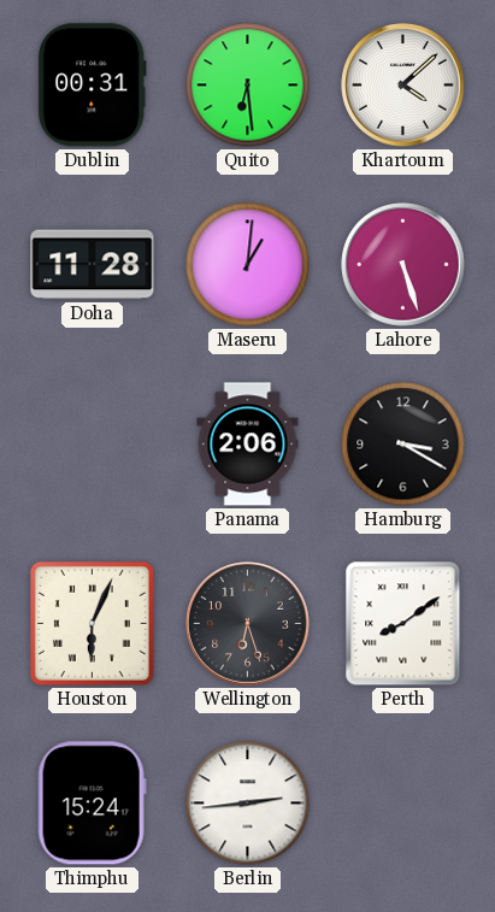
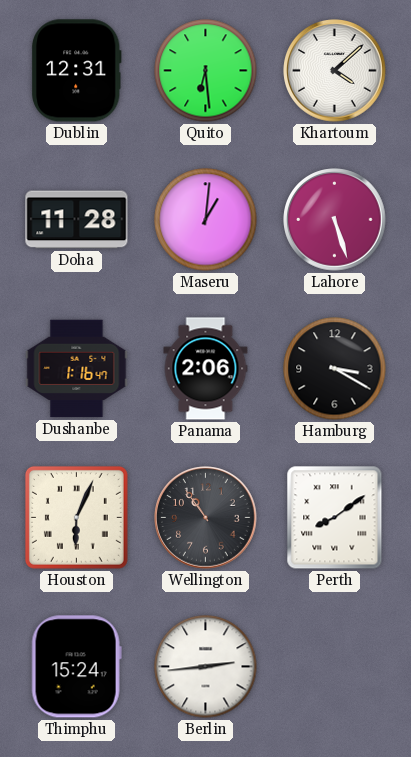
Dublin: 00:31 -> 12:31
Dushanbe: none -> 1:16
Wellington: 6:27 -> 10:54
